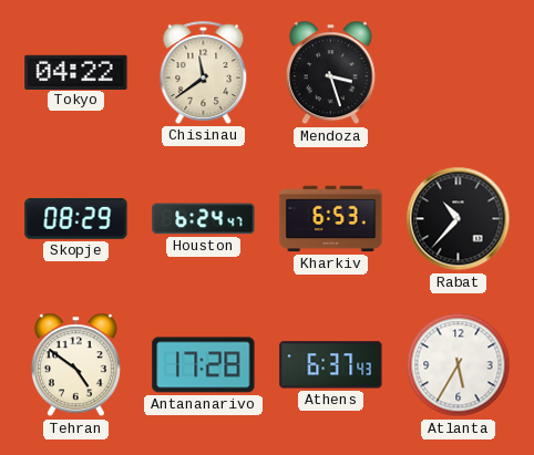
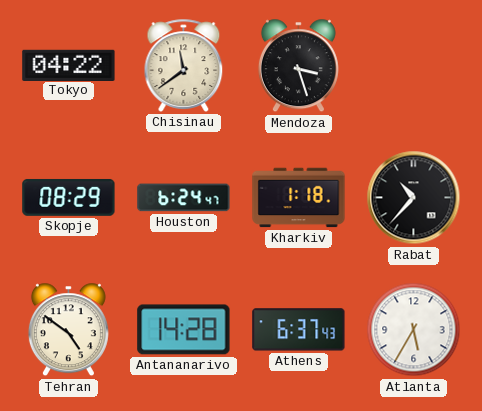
Kharkiv: 6:53 -> 1:18
Antananarivo: 17:28 -> 14:28
